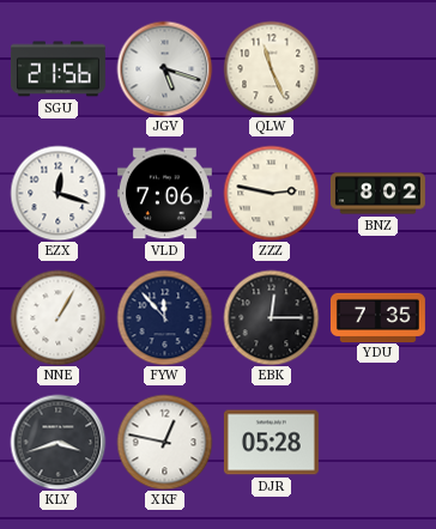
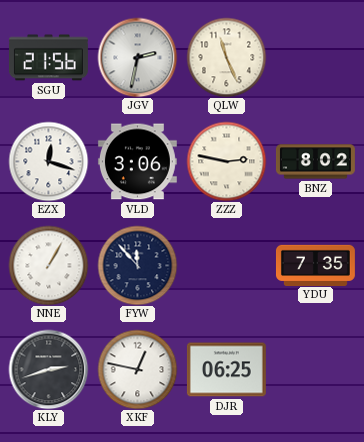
JGV: 5:18 -> 2:32
VLD: 7:06 -> 3:06
EBK: 12:15 -> none
KLY: 3:42 -> 2:42
DJR: 05:28 -> 06:25
